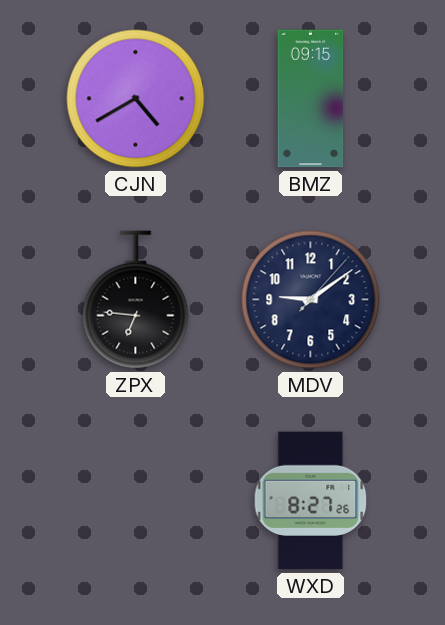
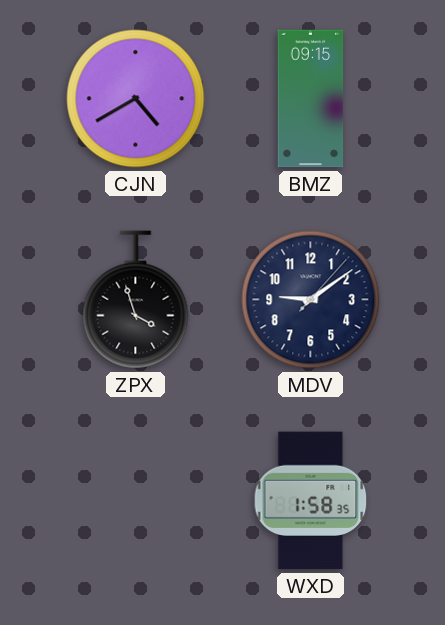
ZPX: 6:46 -> 3:57
WXD: 8:27 -> 1:58
